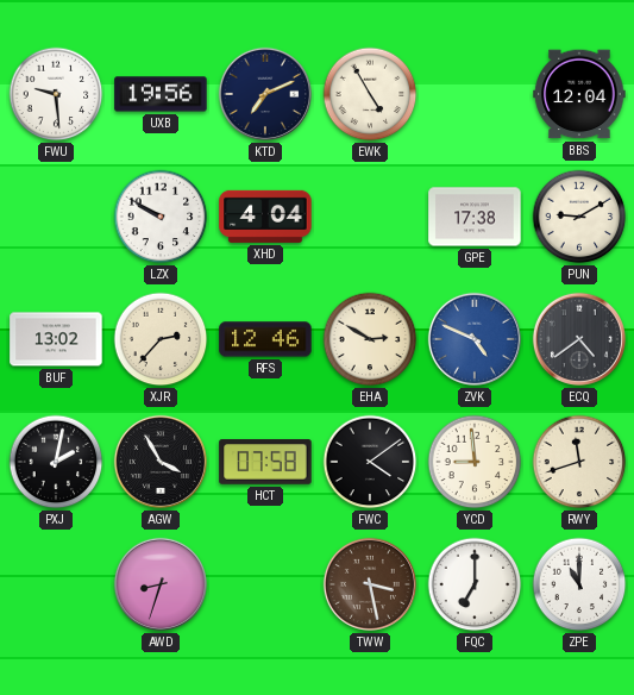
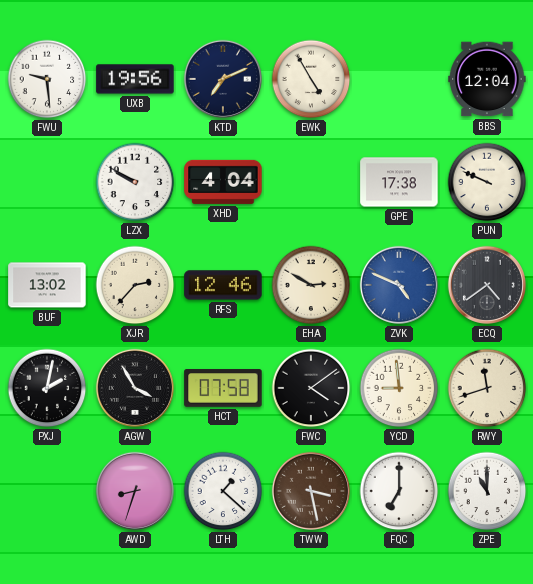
PUN: 9:10 -> 9:49
LTH: none -> 1:22
